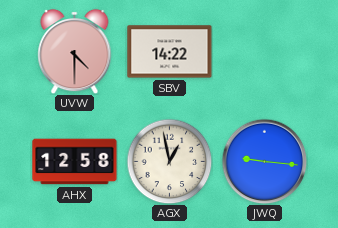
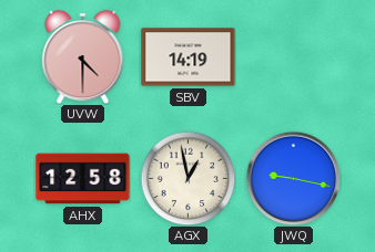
SBV: 14:22 -> 14:19
JWQ: 9:16 -> 9:17
